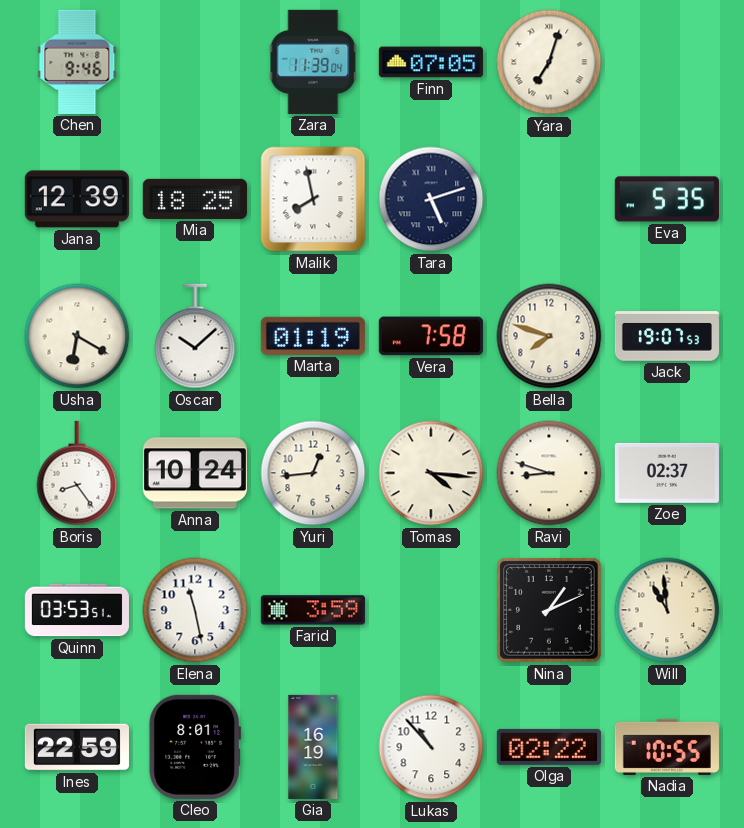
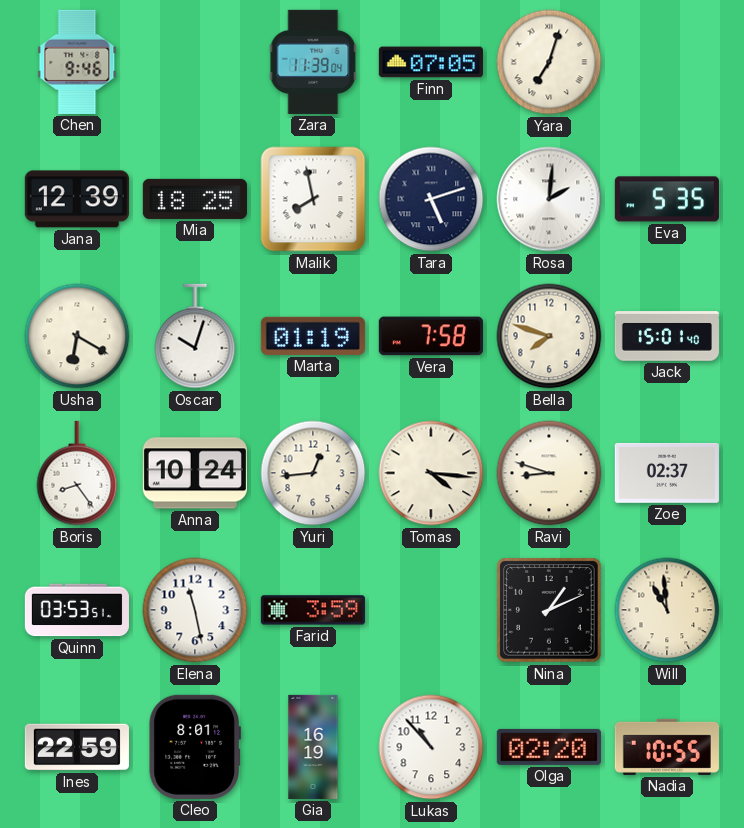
Rosa: none -> 2:01
Oscar: 10:08 -> 10:03
Jack: 19:07 -> 15:01
Olga: 02:22 -> 02:20
